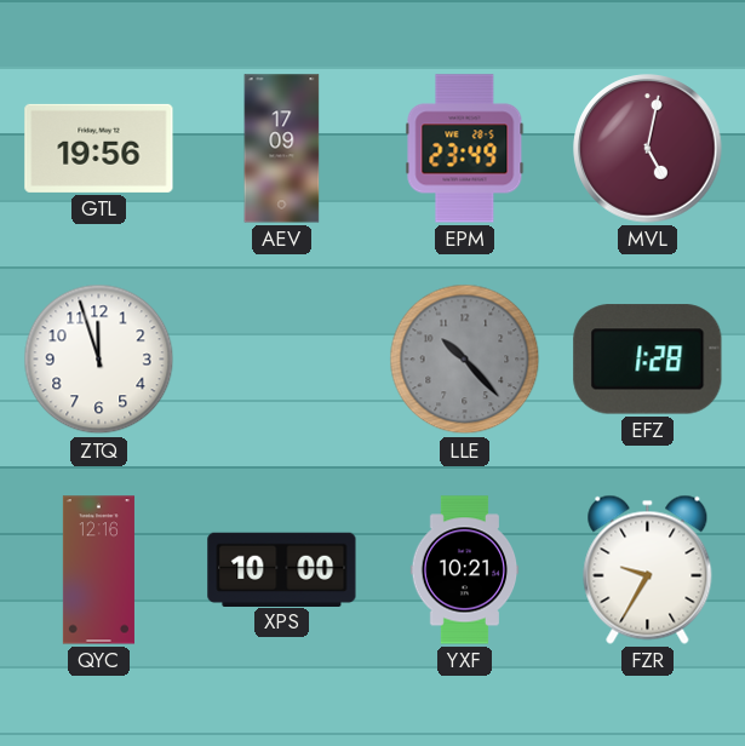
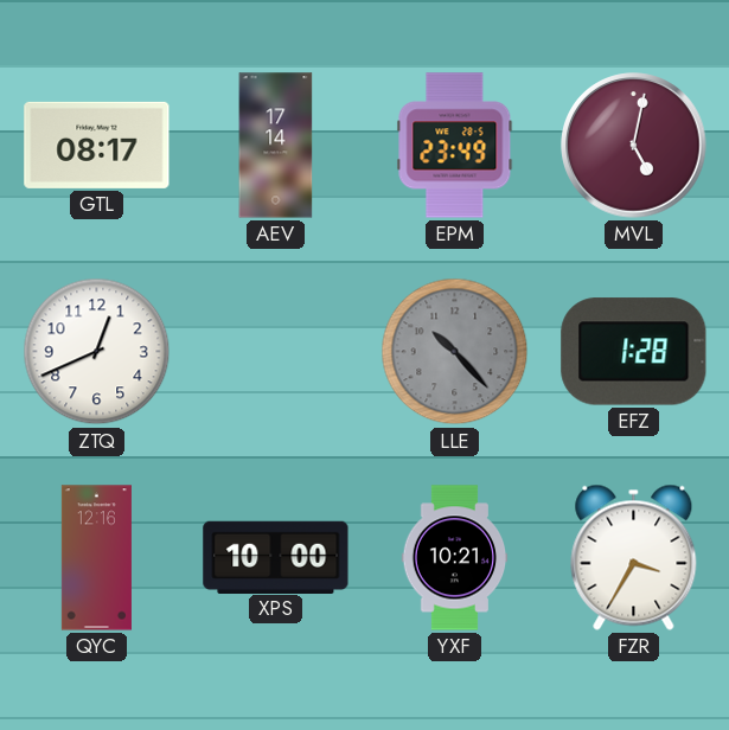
GTL: 19:56 -> 08:17
AEV: 17:09 -> 17:14
ZTQ: 11:57 -> 12:41
FZR: 9:35 -> 3:35
